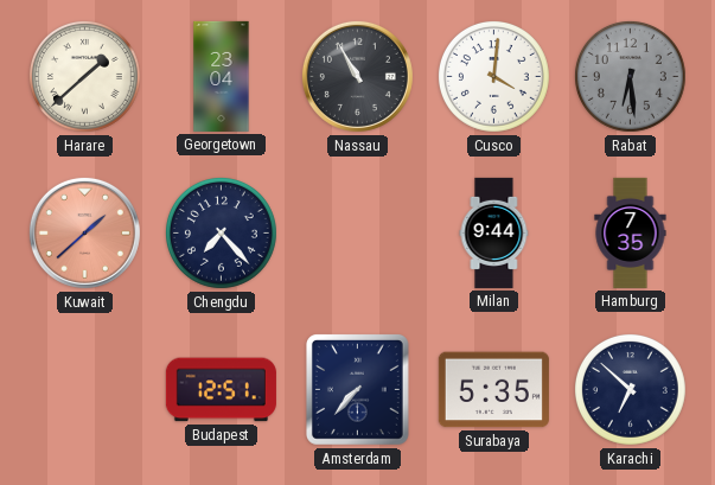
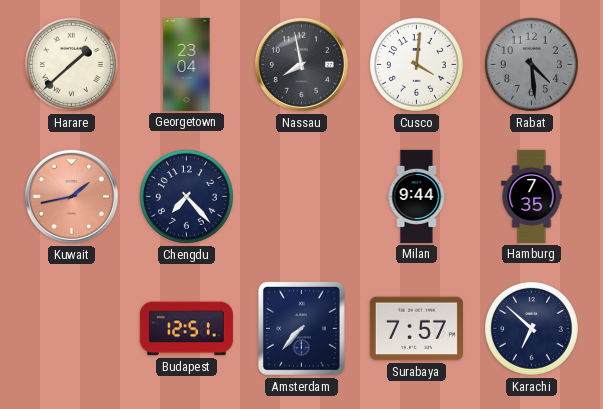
Nassau: 10:55 -> 7:58
Rabat: 6:29 -> 4:29
Kuwait: 1:38 -> 1:43
Surabaya: 5:35 -> 7:57
